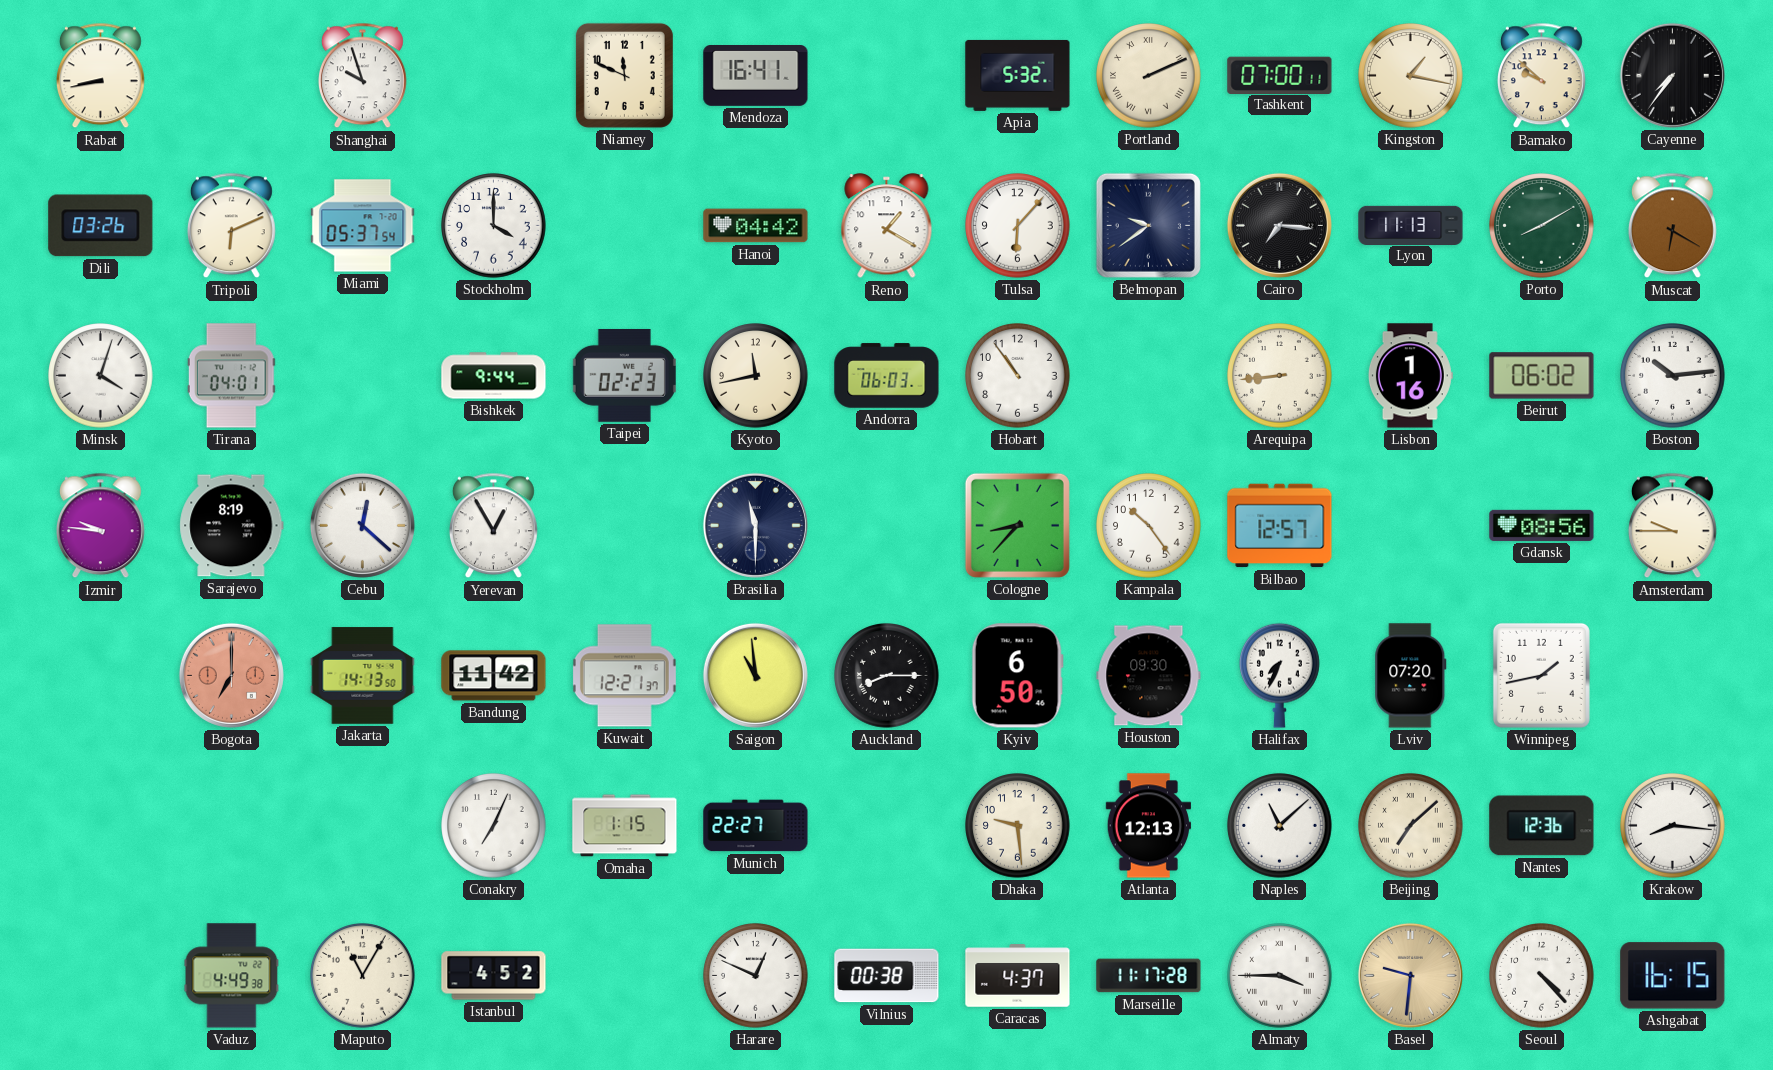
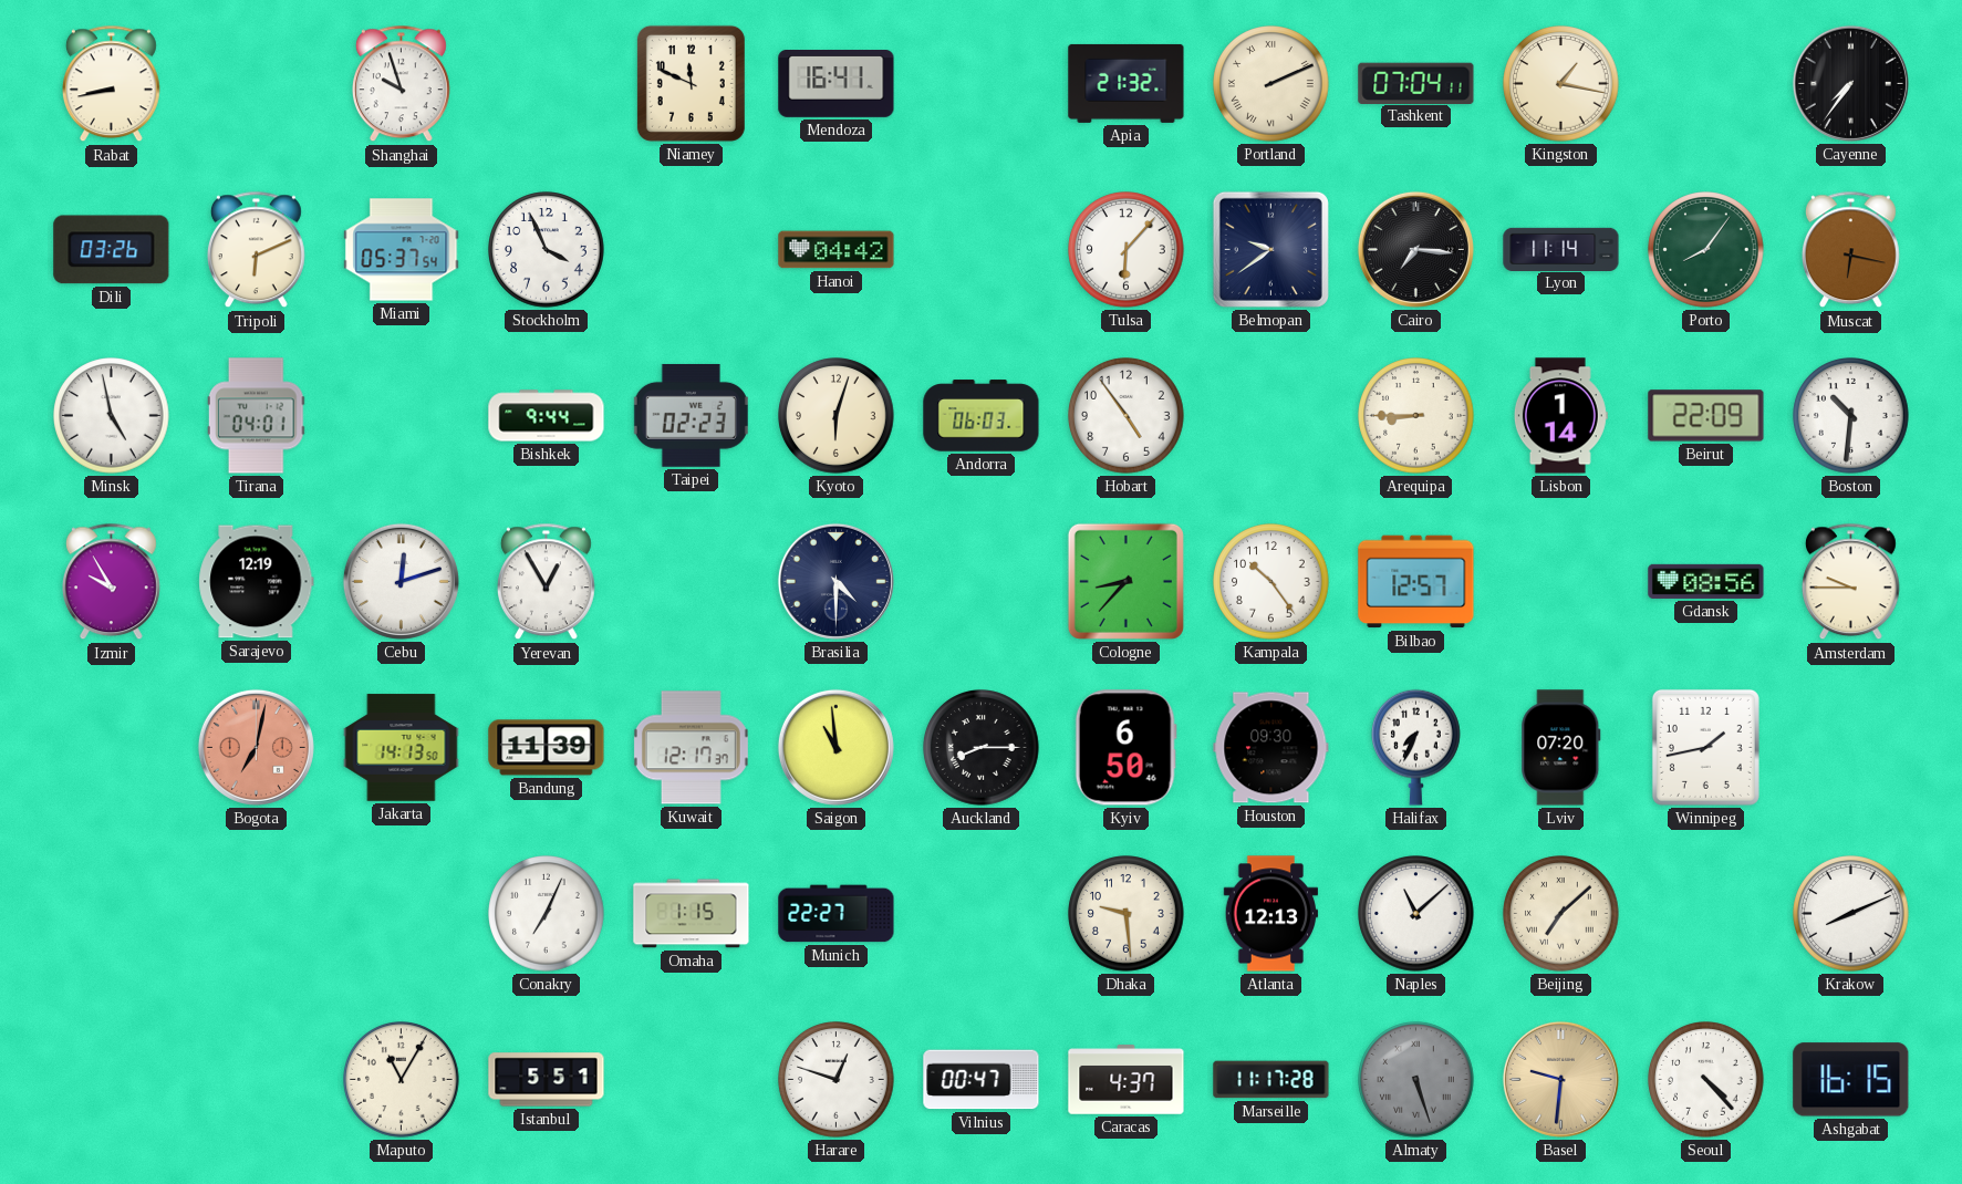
Apia: 5:32 -> 21:32
Tashkent: 07:00 -> 07:04
Bamako: 9:52 -> none
Stockholm: 4:00 -> 3:56
Reno: 1:20 -> none
Lyon: 11:13 -> 11:14
Porto: 8:10 -> 8:06
Muscat: 6:20 -> 6:17
Minsk: 4:03 -> 4:58
Kyoto: 11:43 -> 6:03
Hobart: 10:54 -> 4:54
Arequipa: 8:44 -> 8:45
Lisbon: 1:16 -> 1:14
Beirut: 06:02 -> 22:09
Boston: 10:14 -> 10:31
Izmir: 9:46 -> 9:55
Sarajevo: 8:19 -> 12:19
Cebu: 12:22 -> 12:12
Brasilia: 11:30 -> 4:30
Bogota: 7:00 -> 7:02
Bandung: 11:42 -> 11:39
Kuwait: 12:21 -> 12:17
Nantes: 12:36 -> none
Krakow: 8:16 -> 8:11
Vaduz: 4:49 -> none
Istanbul: 4:52 -> 5:51
Harare: 12:49 -> 12:48
Vilnius: 00:38 -> 00:47
Almaty: 3:45 -> 5:27
Almaty dial: white -> grey
